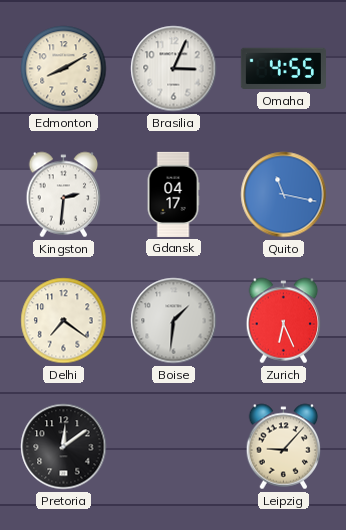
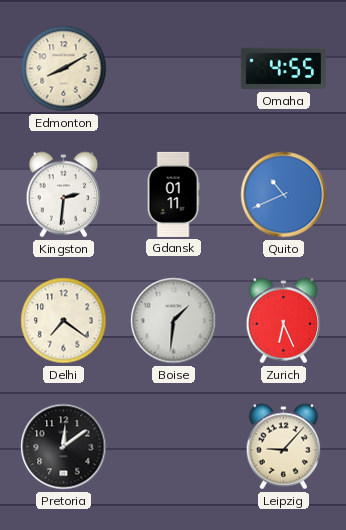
Brasilia: 3:04 -> none
Gdansk: 04:17 -> 01:11
Quito: 11:17 -> 10:41
